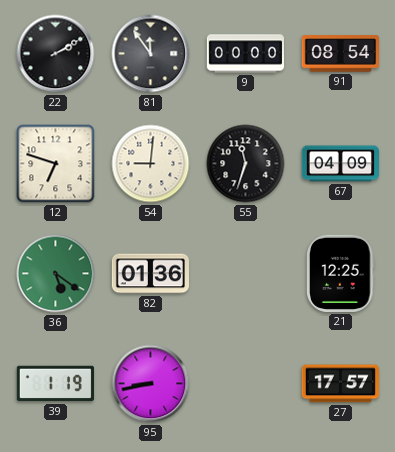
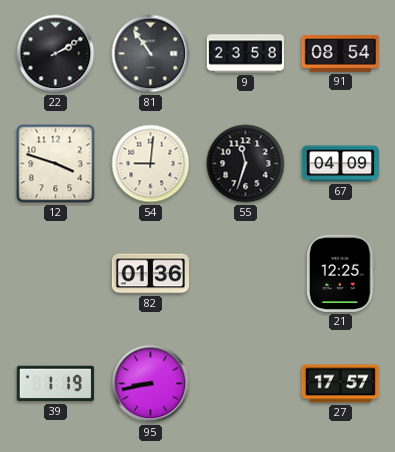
81: 11:54 -> 10:54
9: 00:00 -> 23:58
12: 6:48 -> 3:48
36: 5:21 -> none
